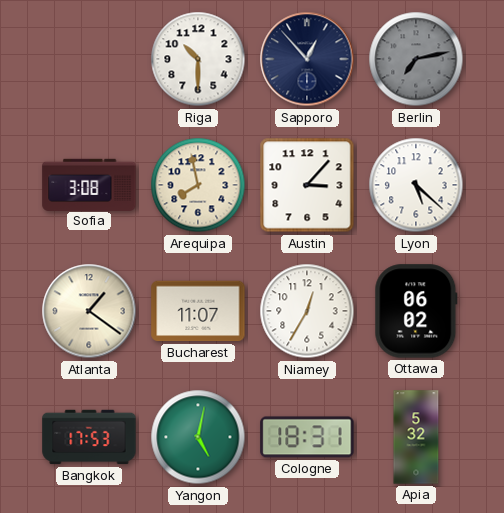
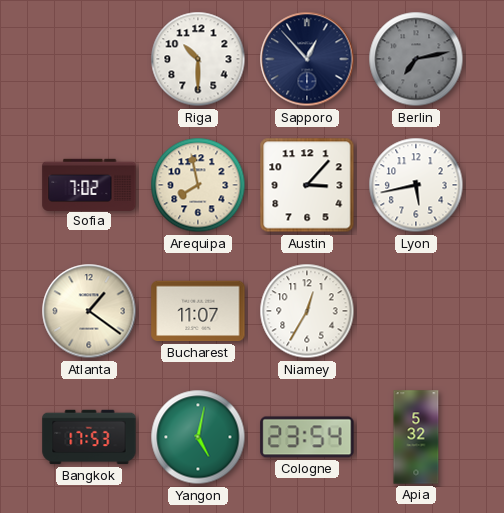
Sofia: 3:08 -> 7:02
Lyon: 5:22 -> 5:43
Ottawa: 06:02 -> none
Cologne: 18:31 -> 23:54
